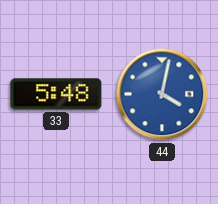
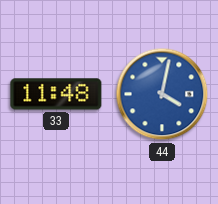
33: 5:48 -> 11:48
